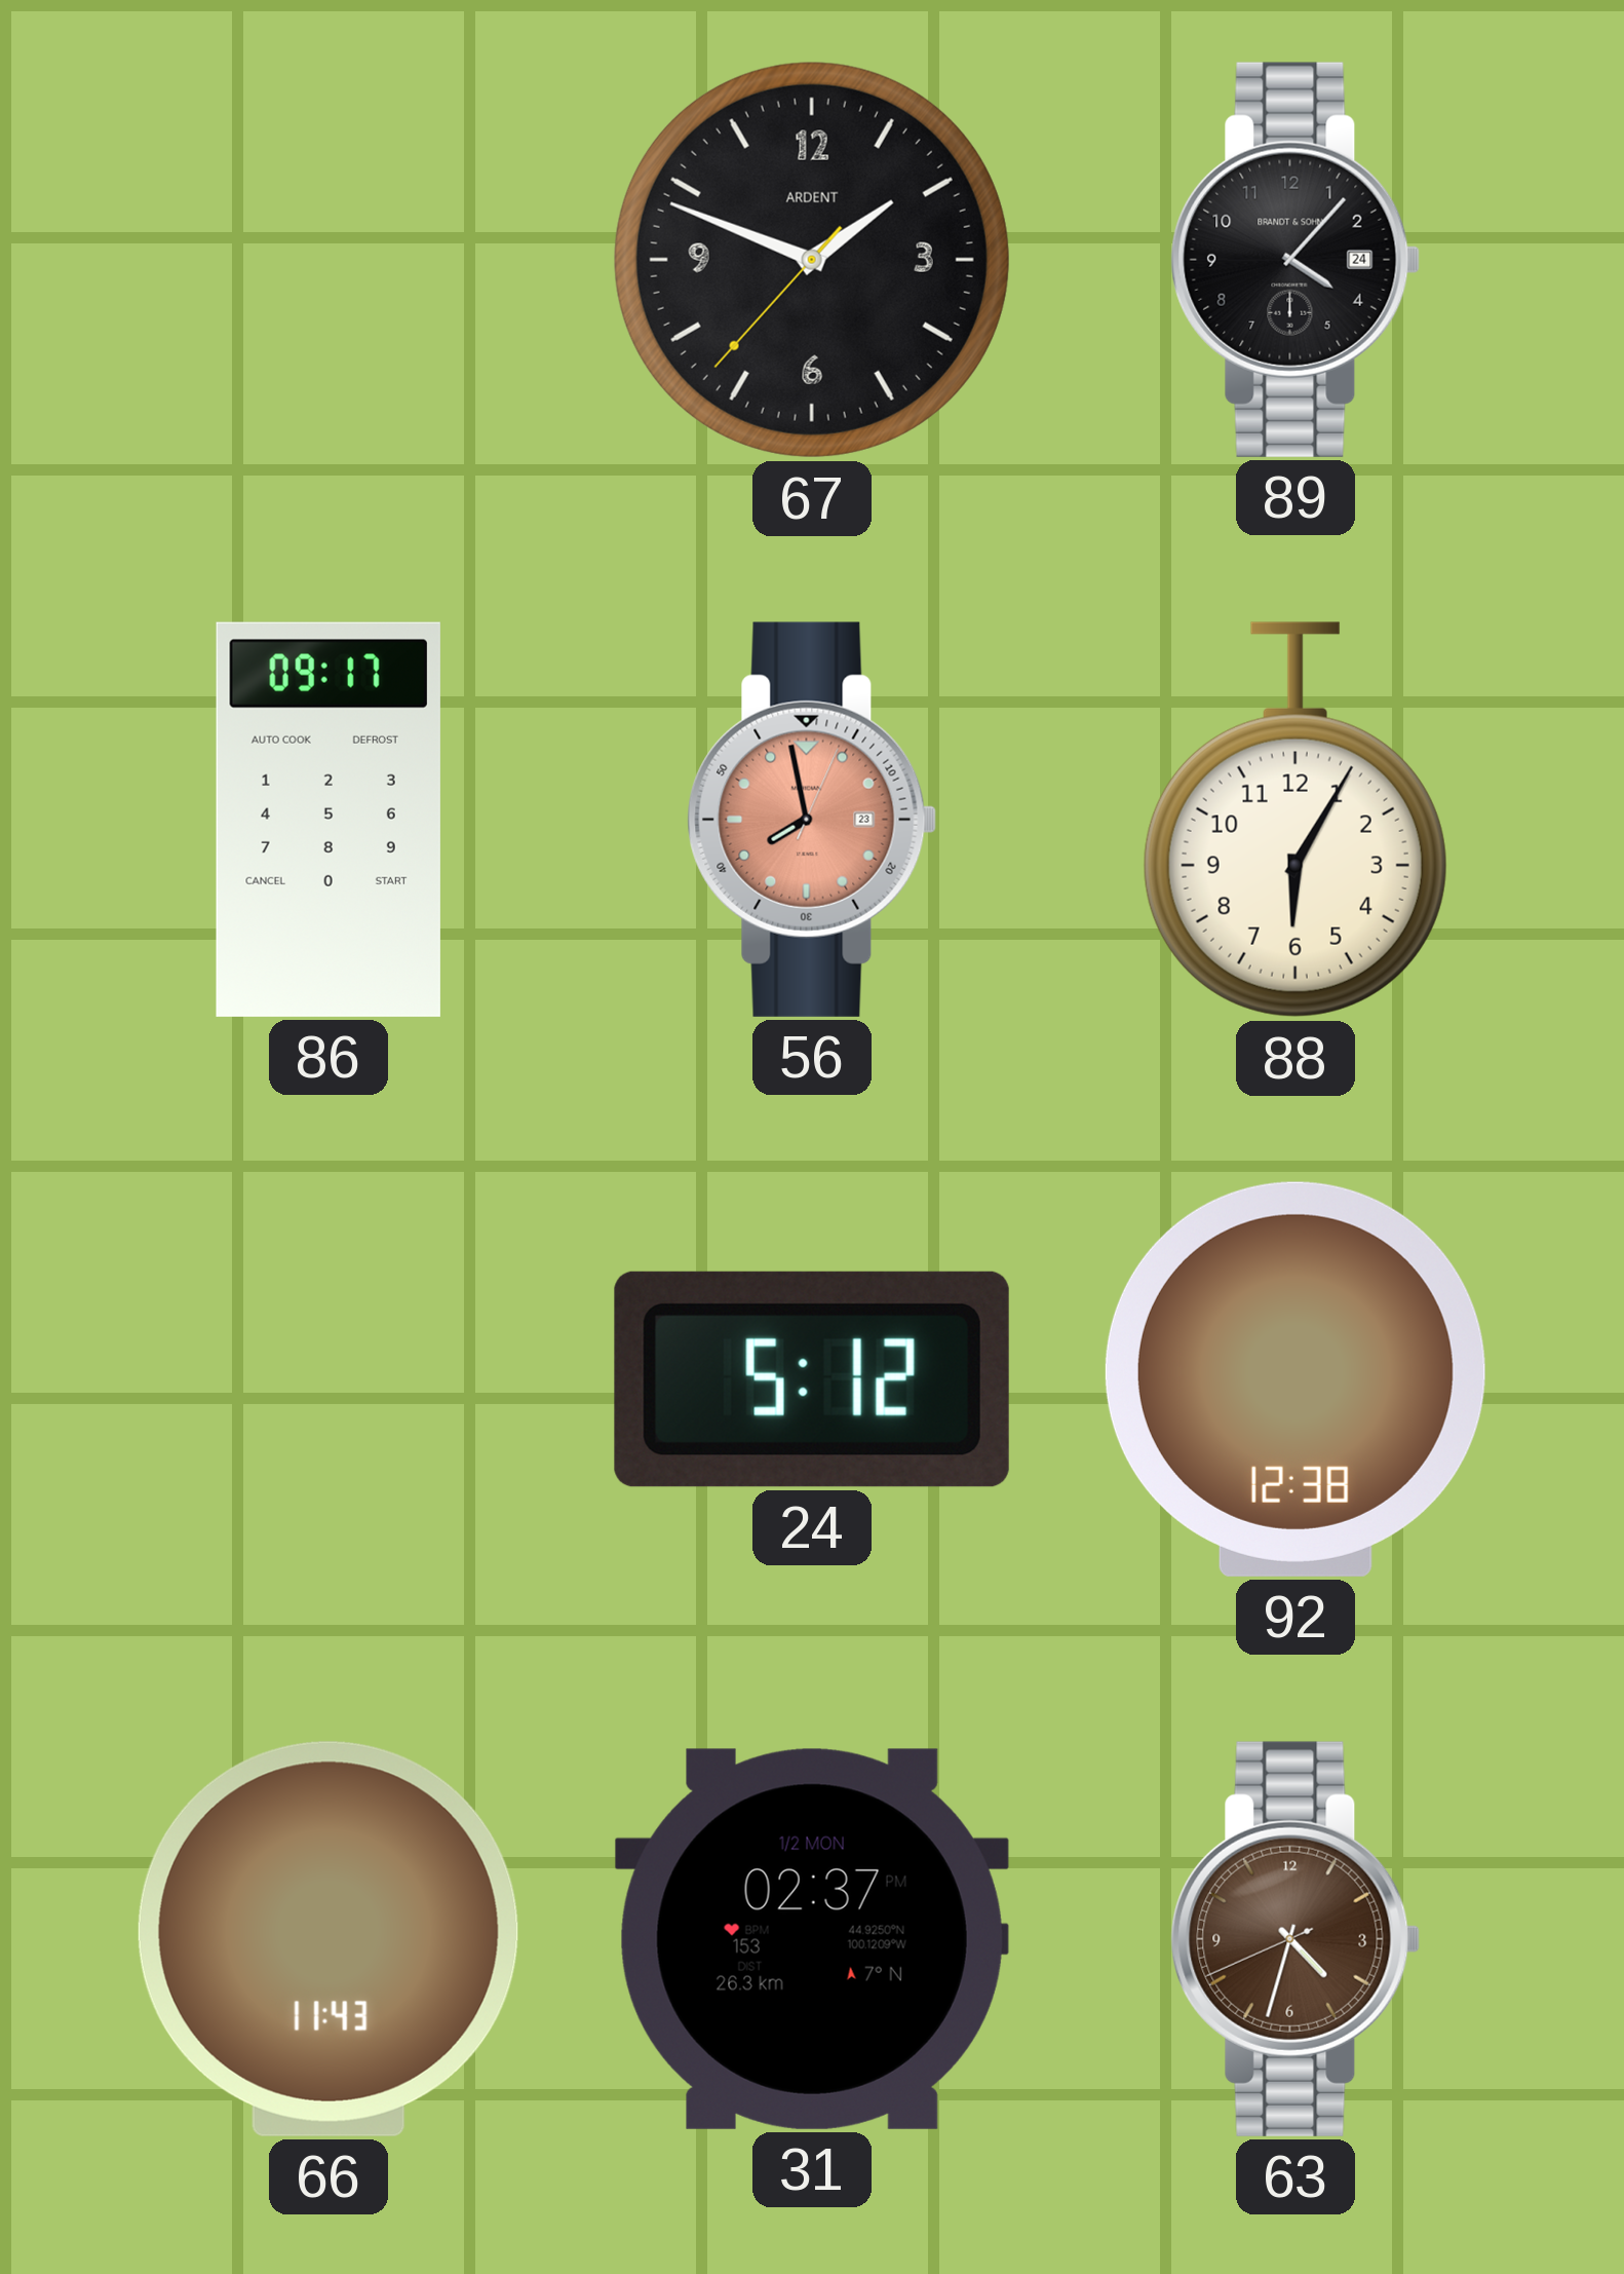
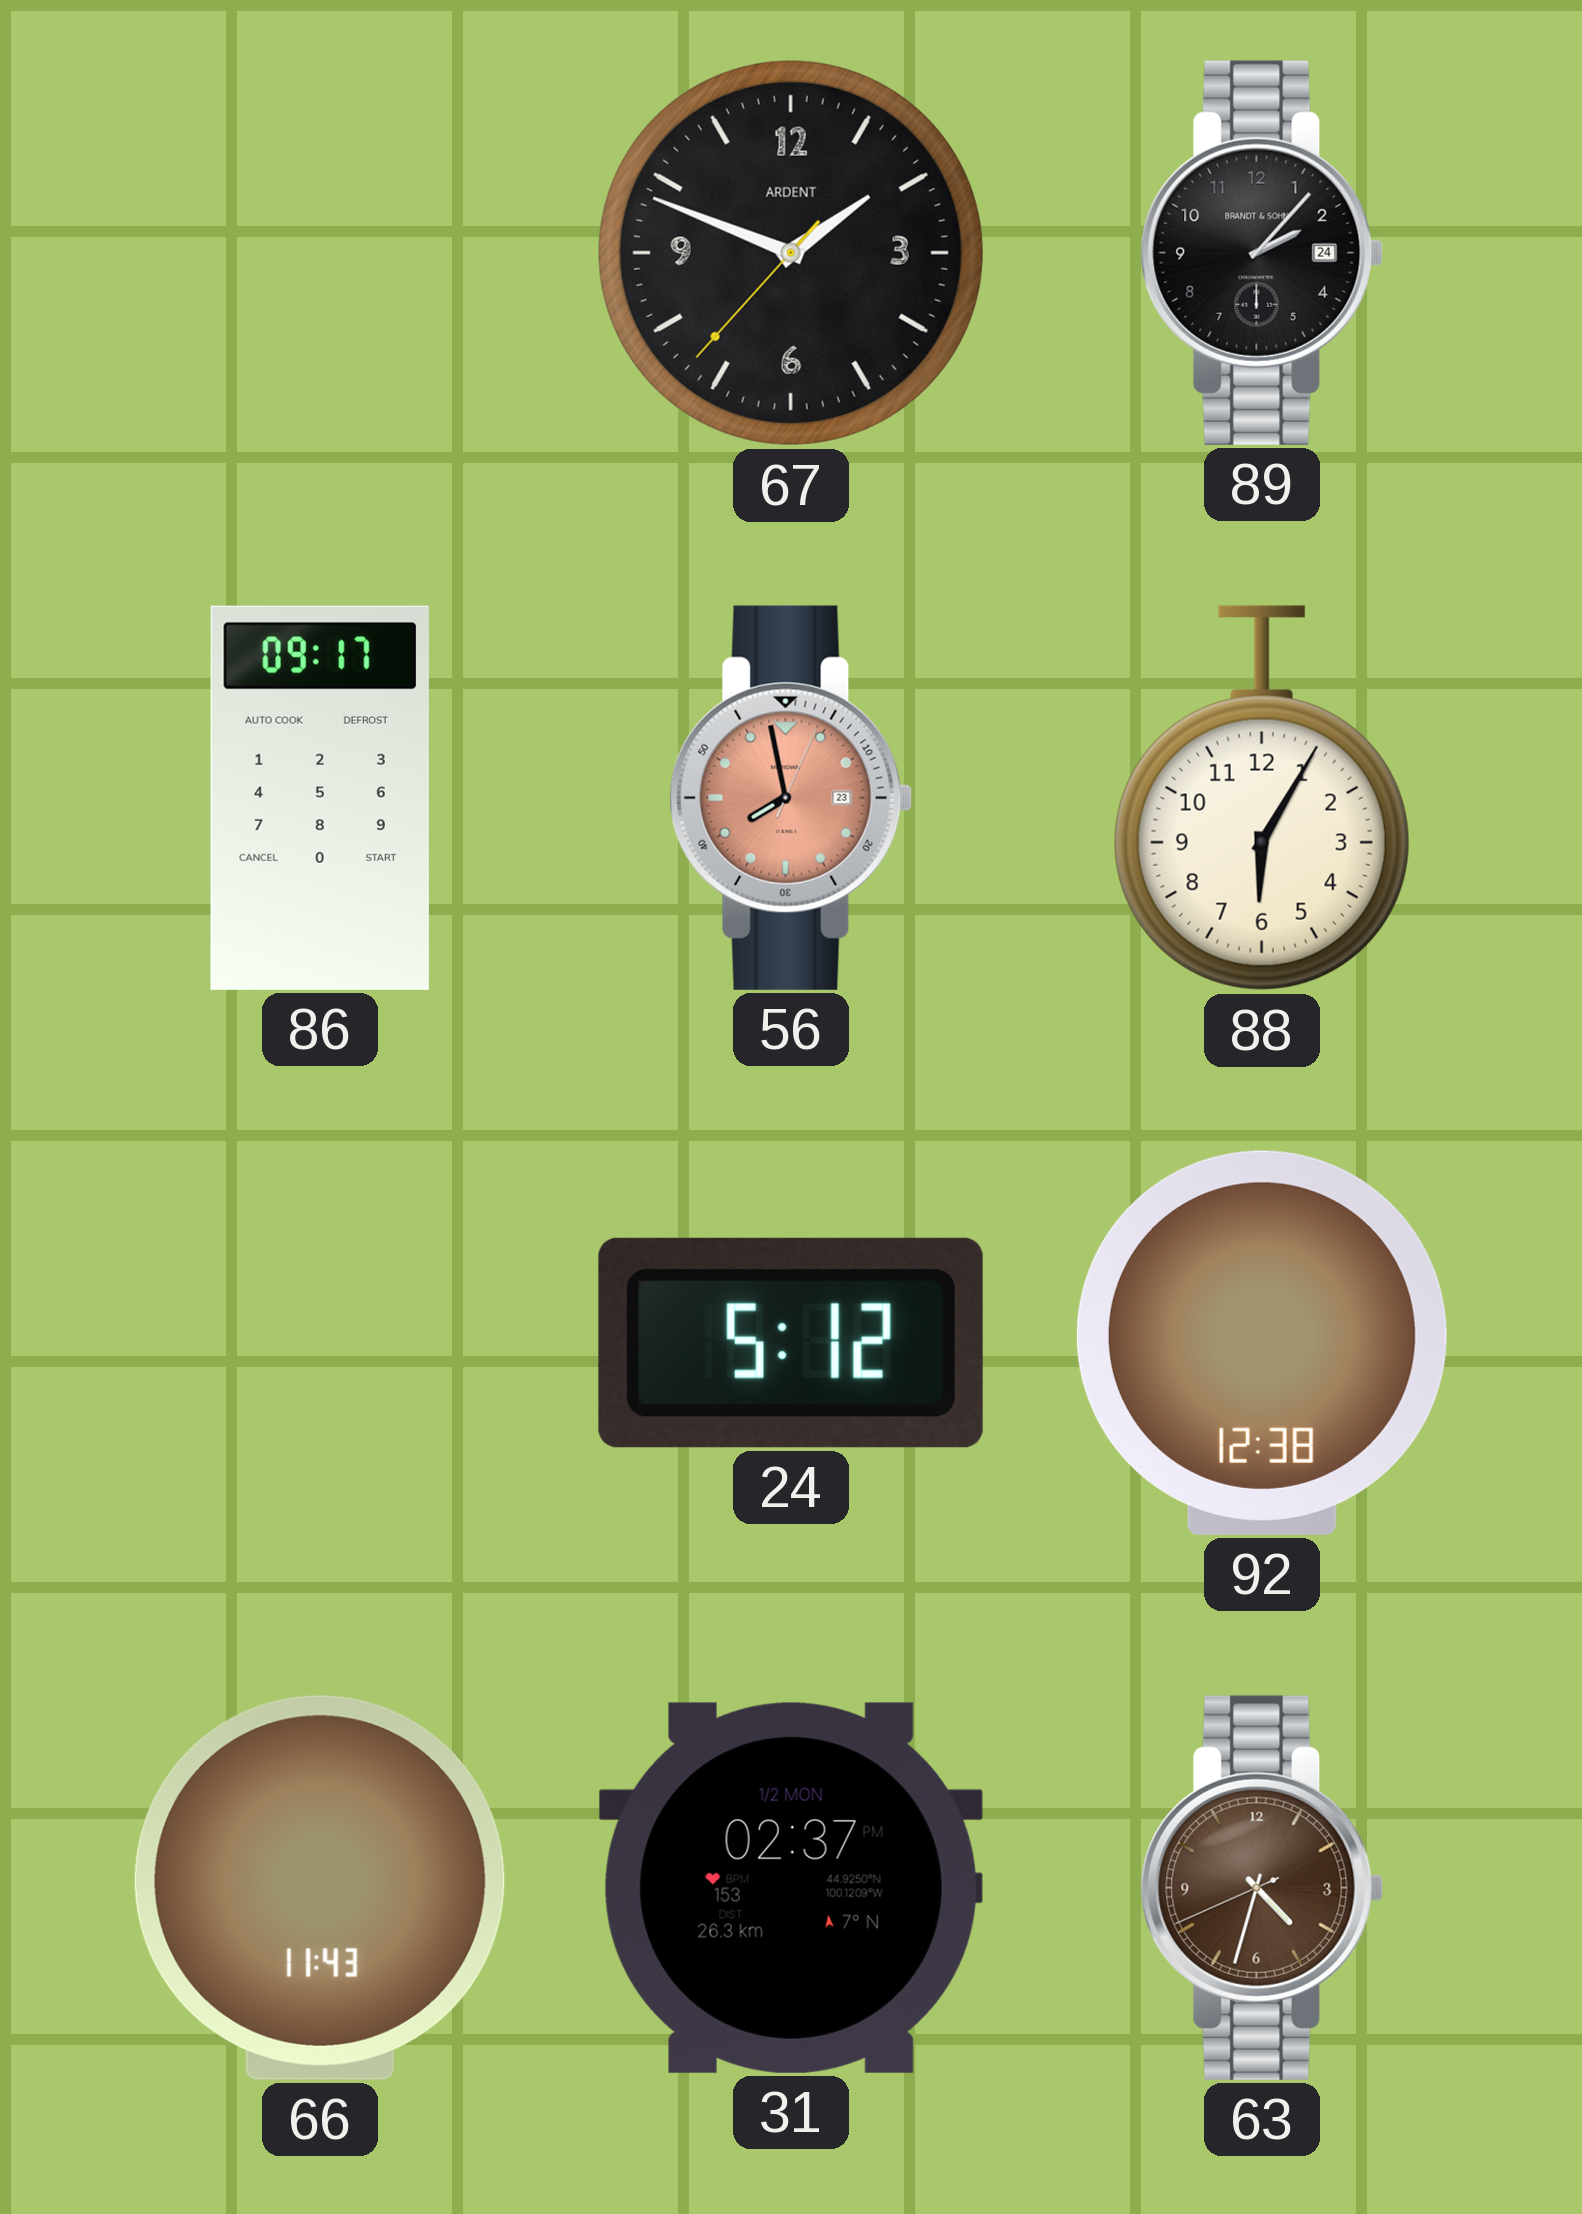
89: 4:07 -> 2:07
